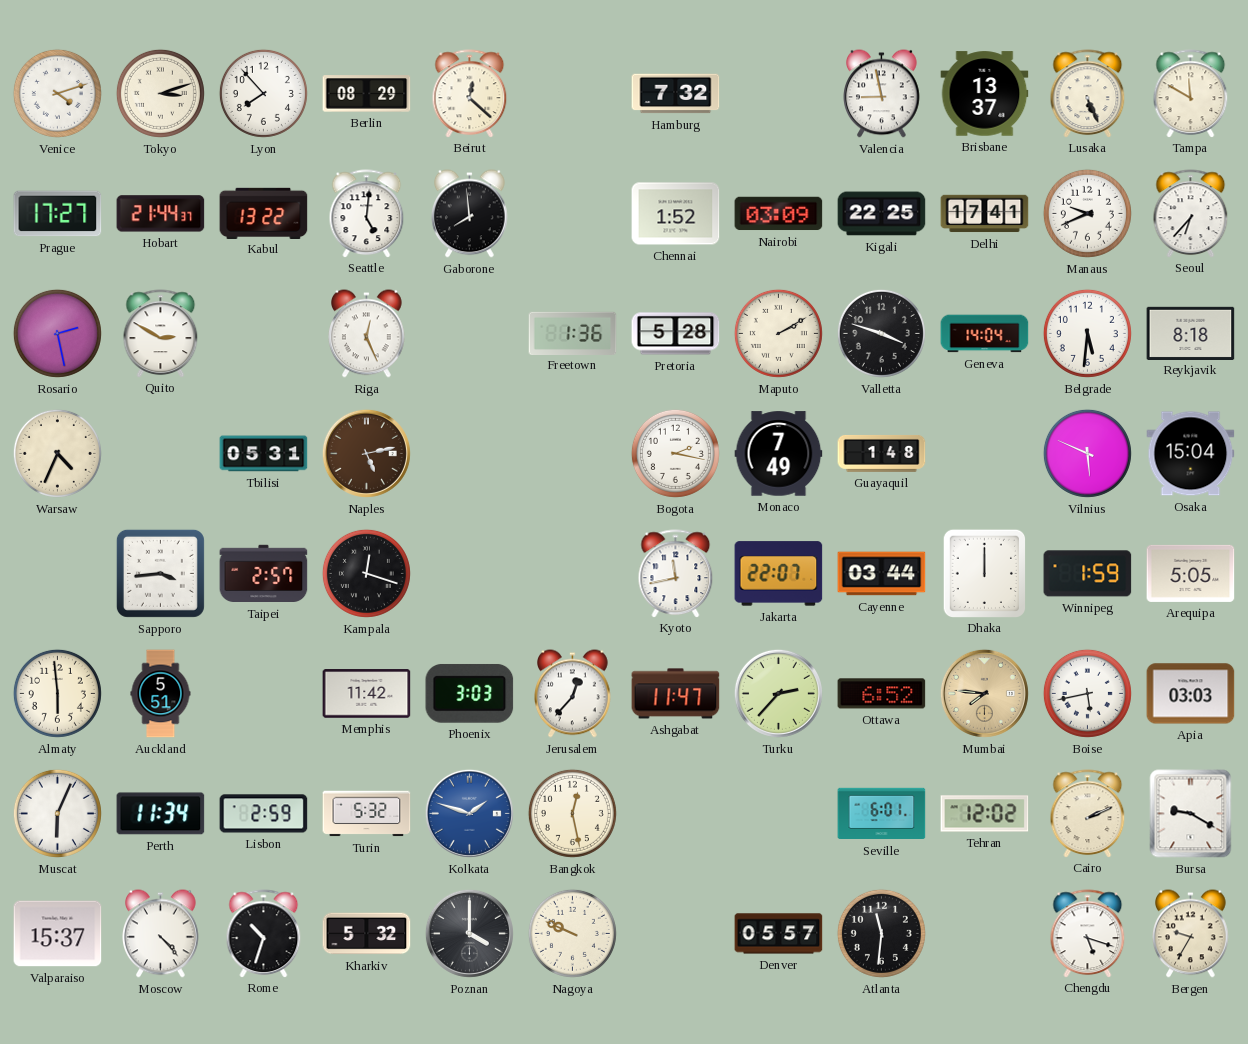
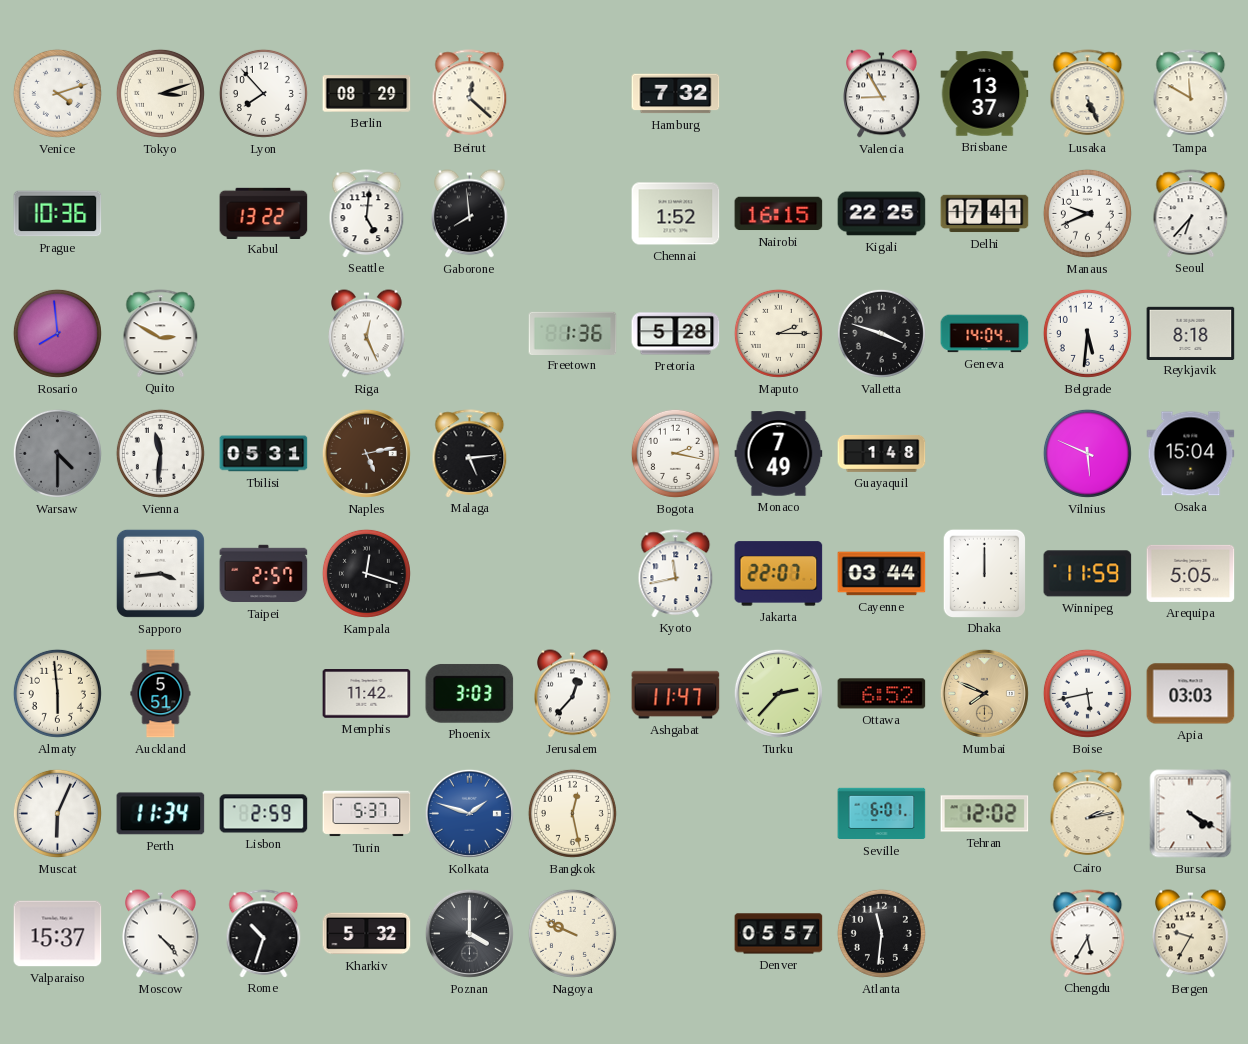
Valencia: 8:58 -> 8:55
Prague: 17:27 -> 10:36
Hobart: 21:44 -> none
Nairobi: 03:09 -> 16:15
Rosario: 2:28 -> 7:59
Maputo: 2:10 -> 2:15
Warsaw: 4:34 -> 4:30
Warsaw dial: cream -> grey
Vienna: none -> 11:31
Malaga: none -> 5:14
Winnipeg: 1:59 -> 11:59
Mumbai: 7:46 -> 7:49
Turin: 5:32 -> 5:37
Cairo: 2:11 -> 2:13
Bursa: 9:20 -> 4:20
Chengdu: 5:18 -> 5:35
